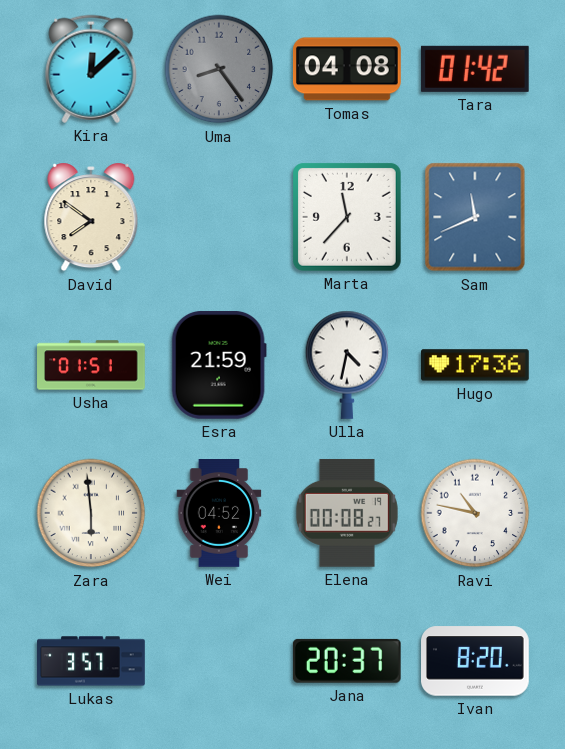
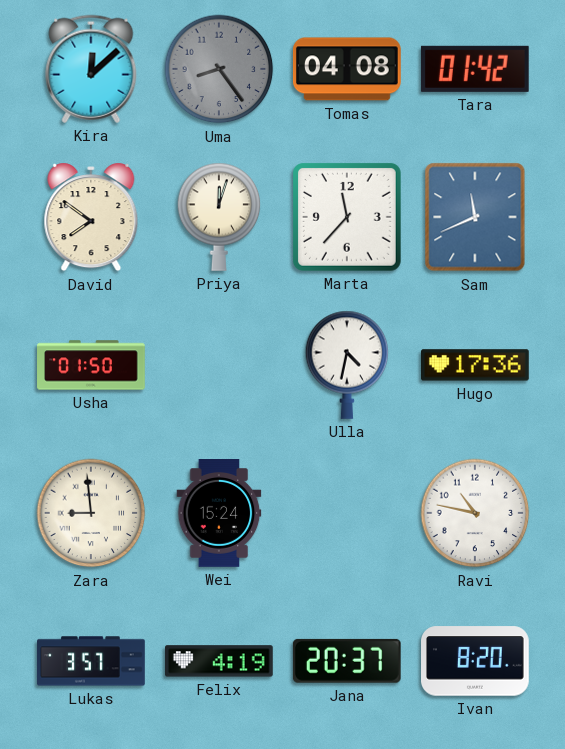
Priya: none -> 12:03
Usha: 01:51 -> 01:50
Esra: 21:59 -> none
Zara: 5:59 -> 8:59
Wei: 04:52 -> 15:24
Elena: 00:08 -> none
Felix: none -> 4:19
